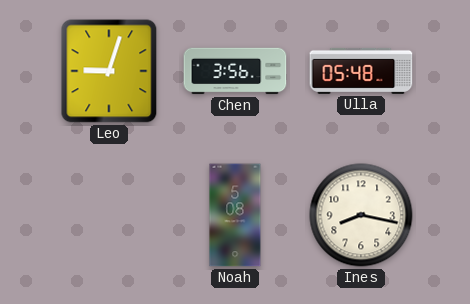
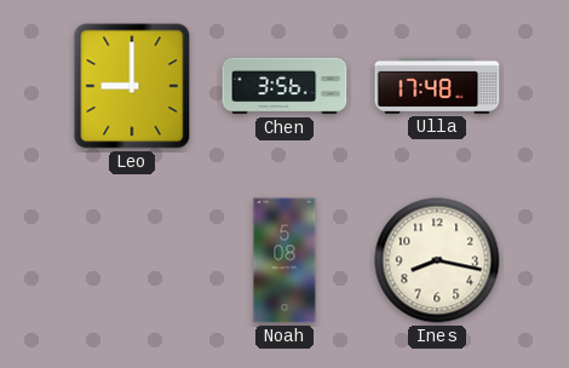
Leo: 9:03 -> 9:00
Ulla: 05:48 -> 17:48
